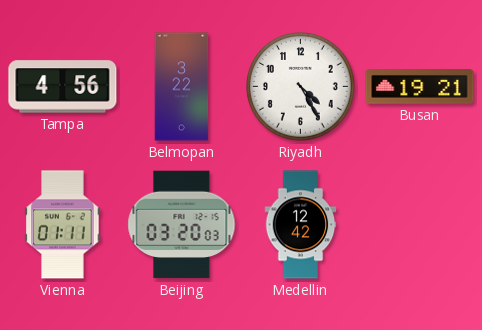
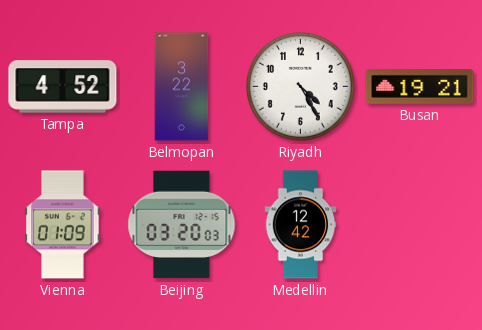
Tampa: 4:56 -> 4:52
Vienna: 01:11 -> 01:09
